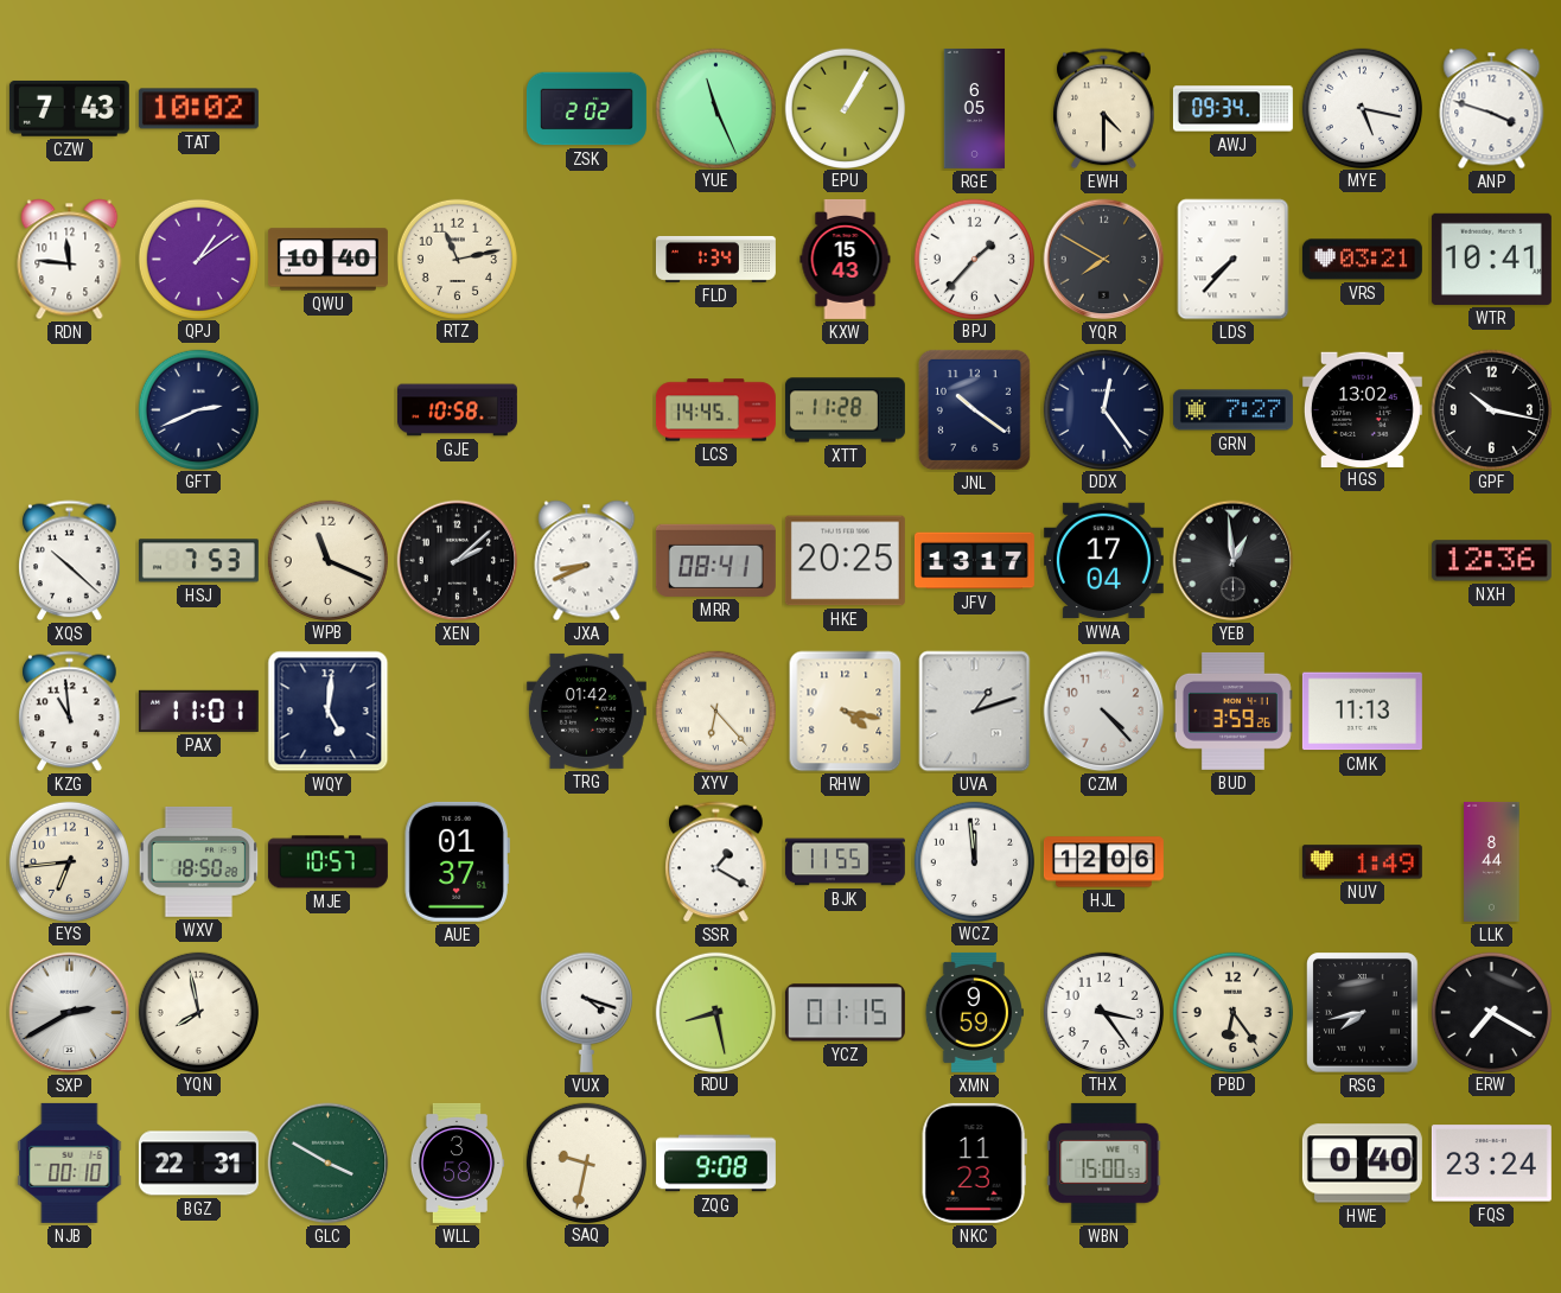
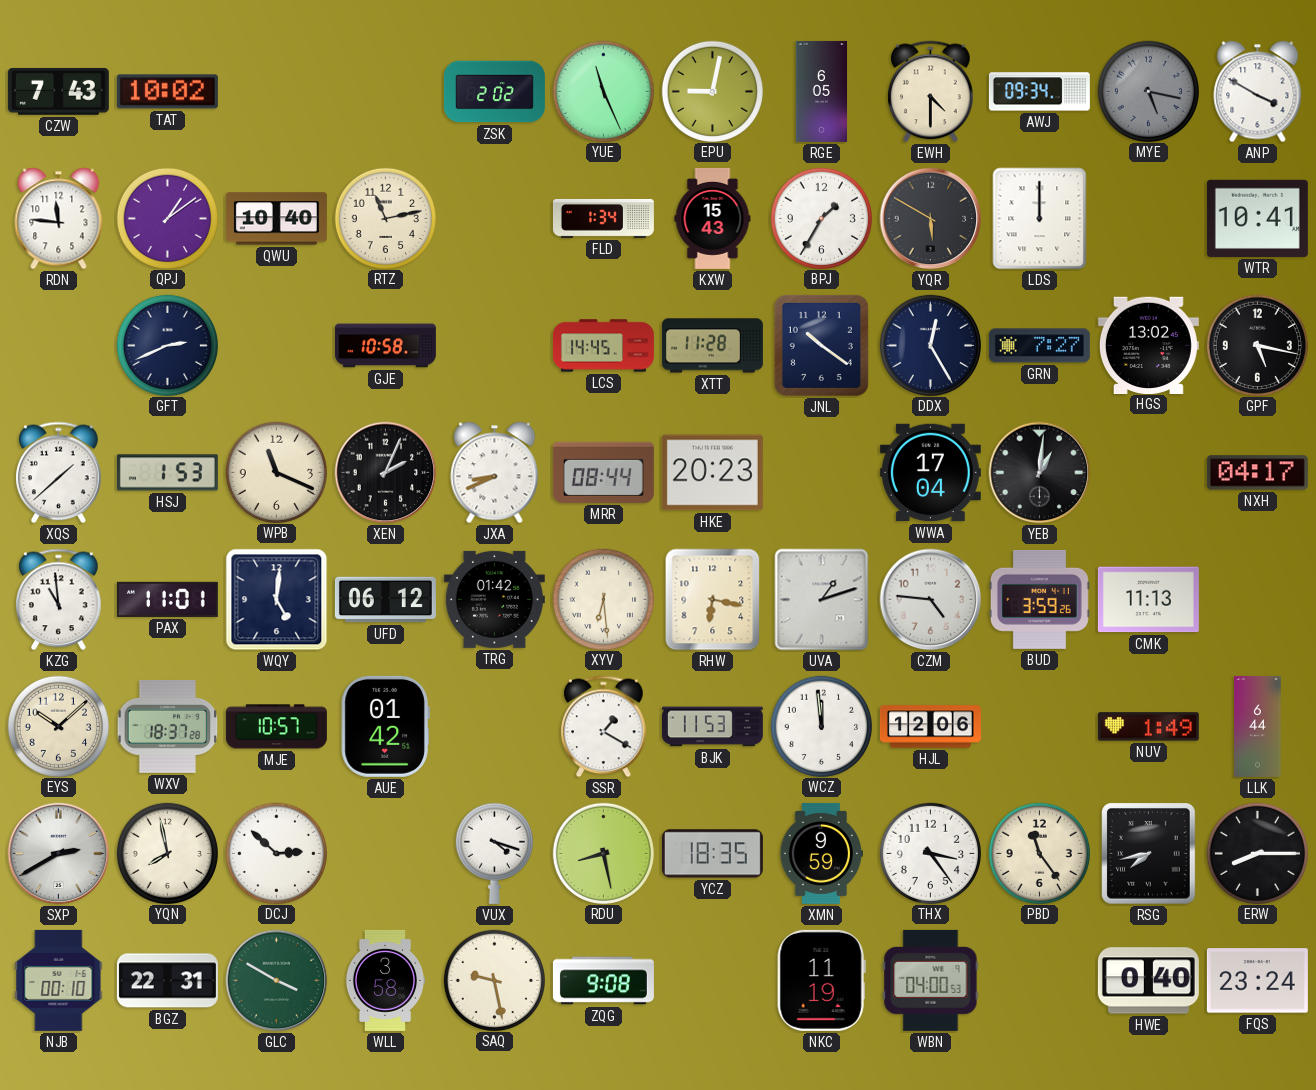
EPU: 1:05 -> 9:02
MYE dial: white -> grey
ANP: 3:48 -> 3:50
BPJ: 1:37 -> 1:35
YQR: 7:50 -> 5:50
LDS: 7:37 -> 12:00
VRS: 03:21 -> none
DDX: 12:24 -> 12:25
GPF: 10:17 -> 5:17
XQS: 10:22 -> 1:38
HSJ: 7:53 -> 1:53
XEN: 2:08 -> 2:04
MRR: 08:41 -> 08:44
HKE: 20:25 -> 20:23
JFV: 13:17 -> none
YEB: 12:59 -> 1:01
NXH: 12:36 -> 04:17
UFD: none -> 06:12
XYV: 6:23 -> 6:29
RHW: 4:17 -> 6:17
CZM: 4:23 -> 4:46
EYS: 6:44 -> 10:08
WXV: 18:50 -> 18:37
AUE: 01:37 -> 01:42
BJK: 11:55 -> 11:53
LLK: 8:44 -> 6:44
DCJ: none -> 2:52
YCZ: 01:15 -> 18:35
PBD: 6:24 -> 11:24
ERW: 7:20 -> 8:15
SAQ: 9:32 -> 9:28
NKC: 11:23 -> 11:19
WBN: 15:00 -> 04:00
